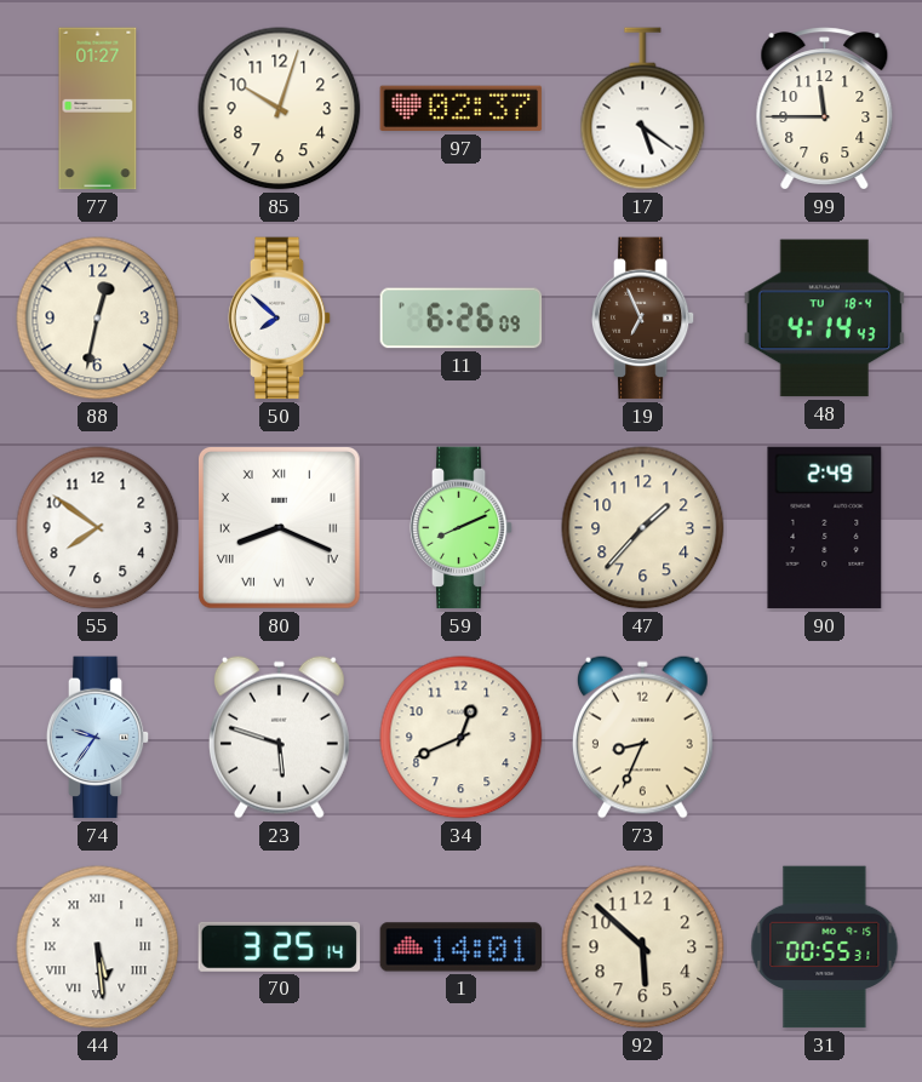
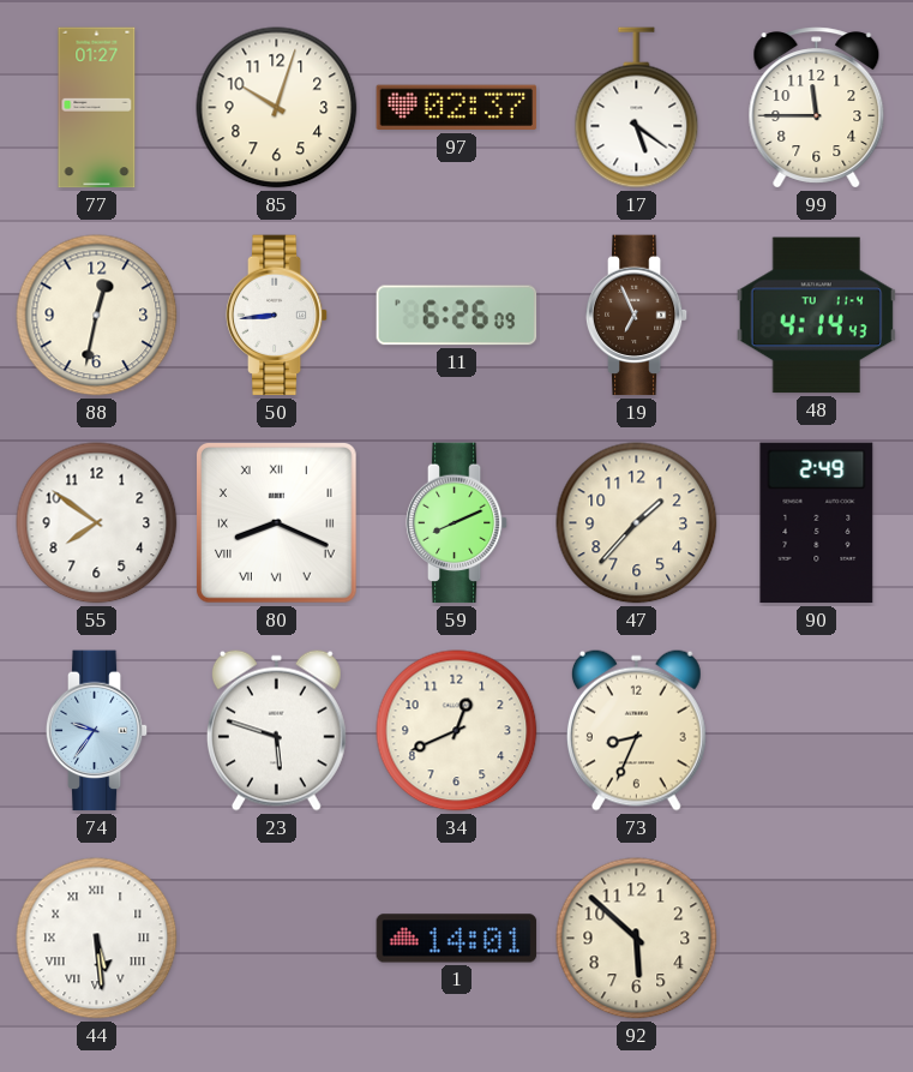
50: 7:52 -> 8:44
48 date: TU 18-4 -> TU 11-4
70: 3:25 -> none
31: 00:55 -> none
